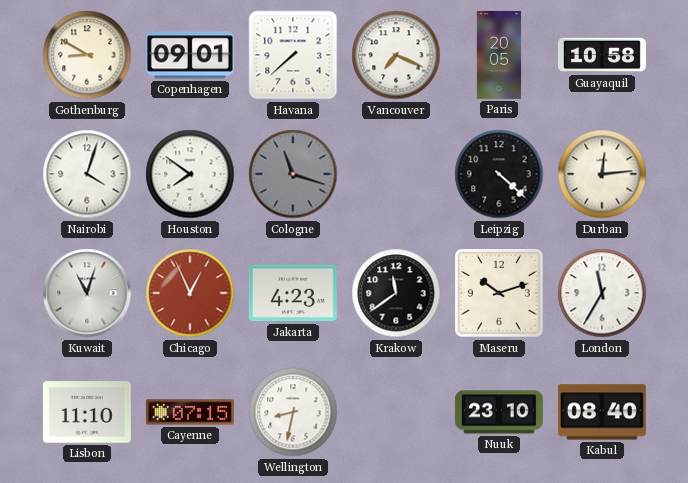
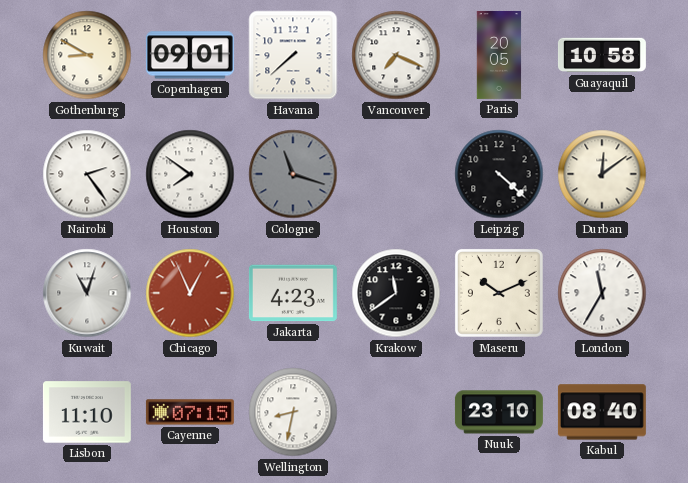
Nairobi: 4:03 -> 2:24
Durban: 12:14 -> 12:09
Maseru: 10:12 -> 10:11
